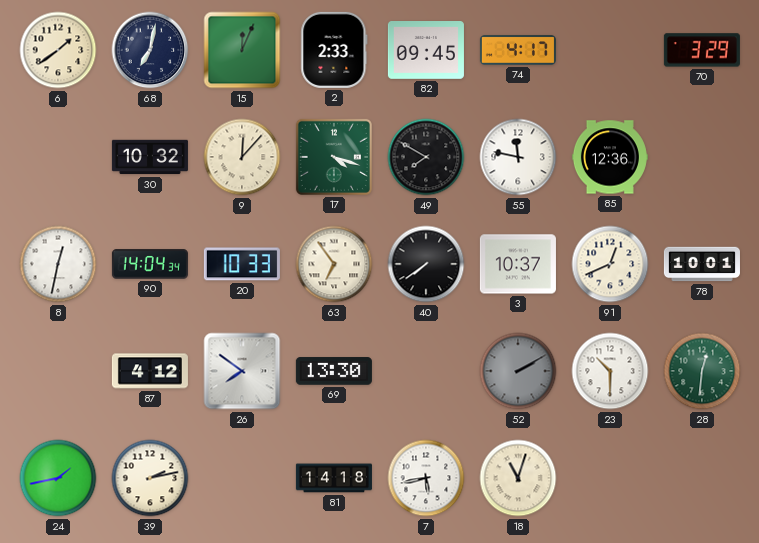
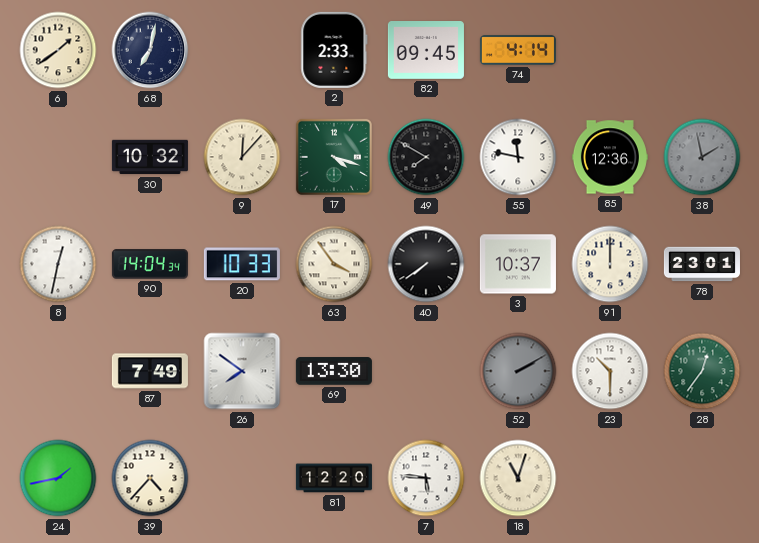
15: 12:04 -> none
74: 4:17 -> 4:14
70: 3:29 -> none
38: none -> 1:58
63: 6:54 -> 3:54
91: 12:41 -> 12:00
78: 10:01 -> 23:01
87: 4:12 -> 7:49
28: 12:31 -> 12:36
39: 2:13 -> 4:37
81: 14:18 -> 12:20
7: 5:43 -> 5:46
